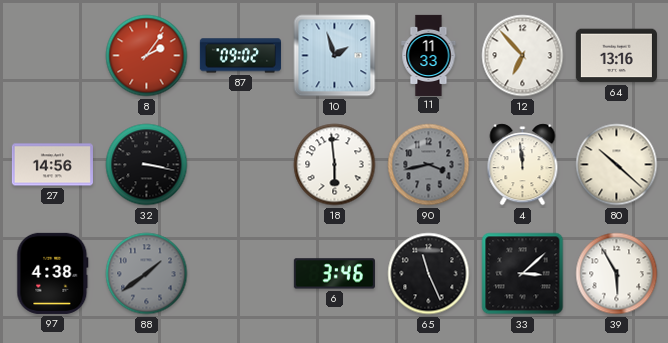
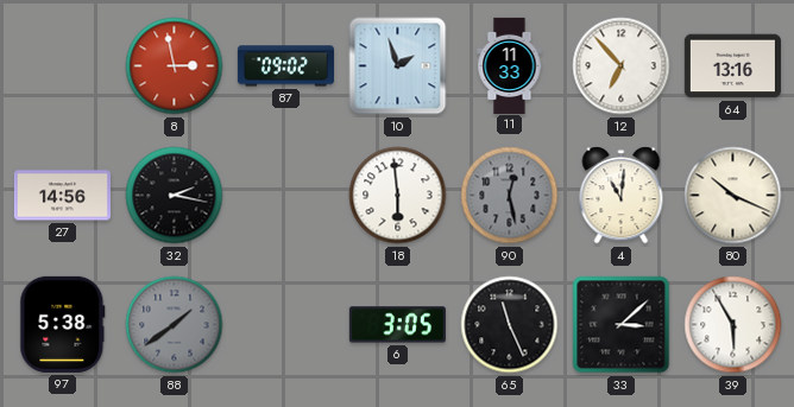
8: 2:06 -> 2:58
32: 3:17 -> 2:17
90: 3:43 -> 12:28
4: 11:59 -> 11:01
80: 10:22 -> 10:19
97: 4:38 -> 5:38
6: 3:46 -> 3:05
